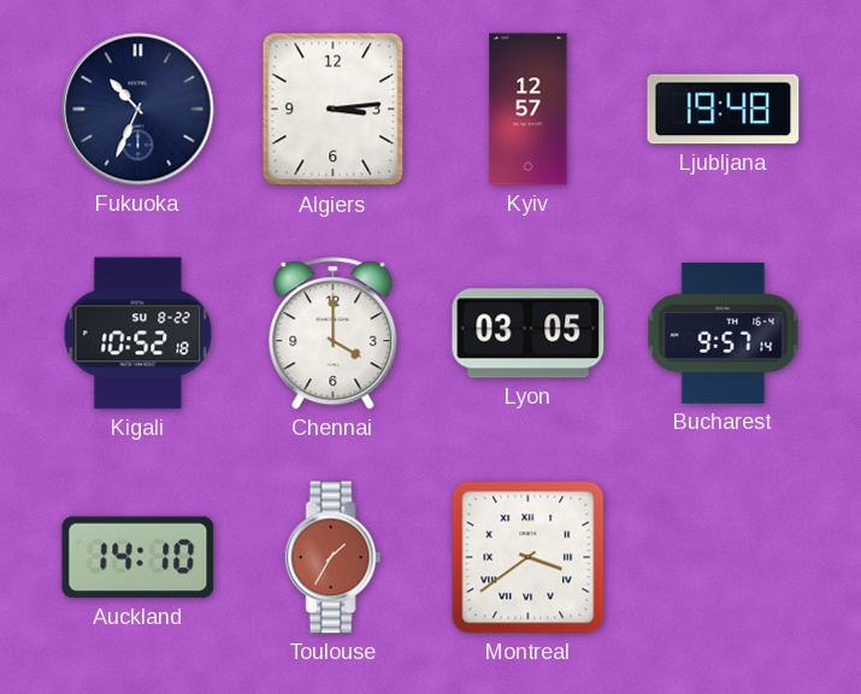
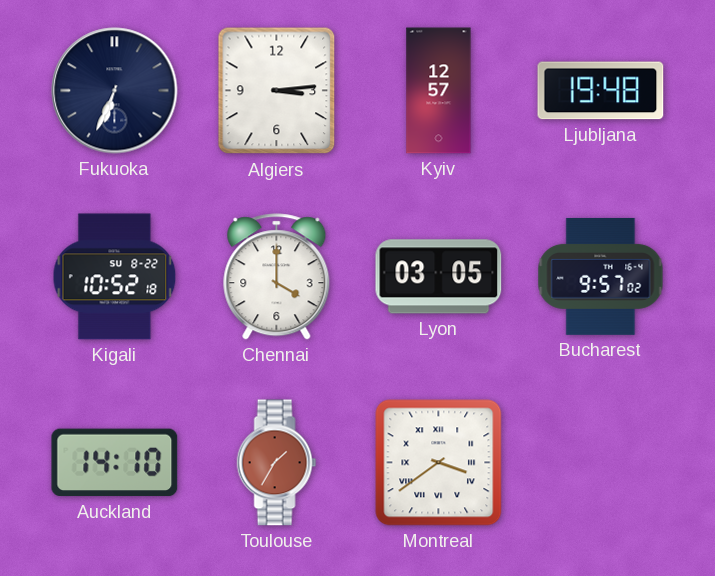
Fukuoka: 10:34 -> 6:34
Bucharest: 9:57:14 -> 9:57:02
